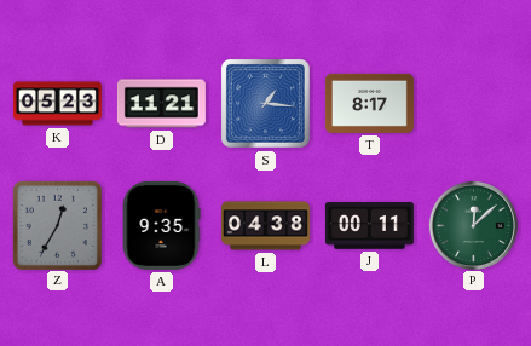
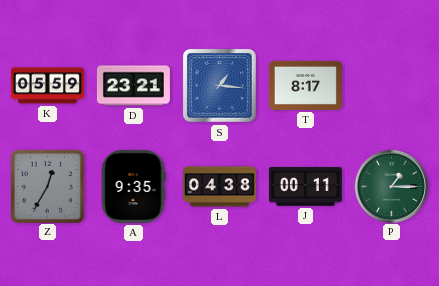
K: 05:23 -> 05:59
D: 11:21 -> 23:21
P: 12:08 -> 1:15
